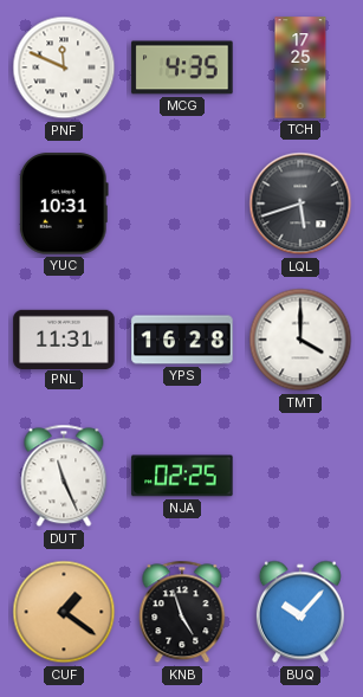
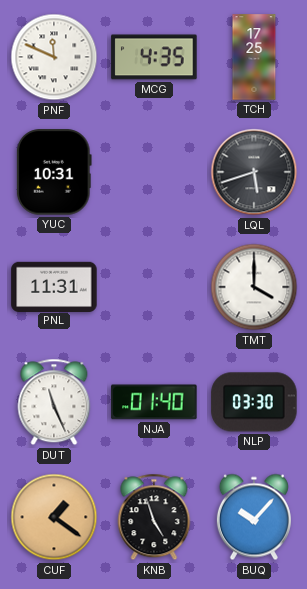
YPS: 16:28 -> none
NJA: 02:25 -> 01:40
NLP: none -> 03:30
